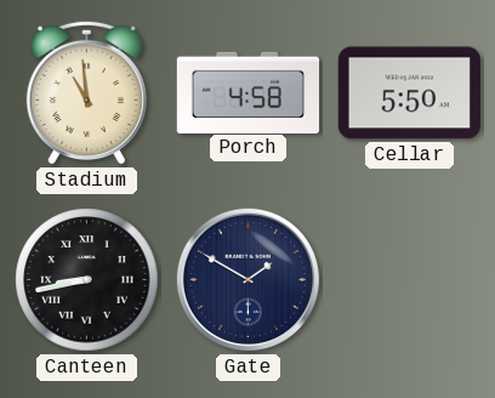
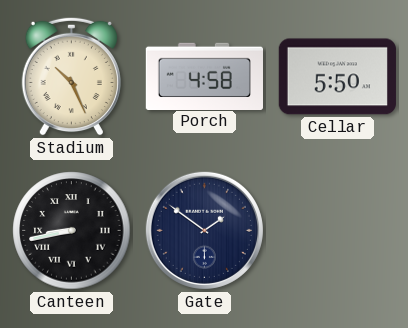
Stadium: 10:59 -> 10:26
Gate: 1:50 -> 1:51
